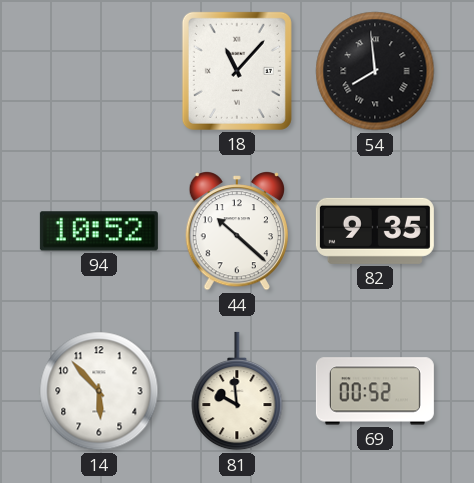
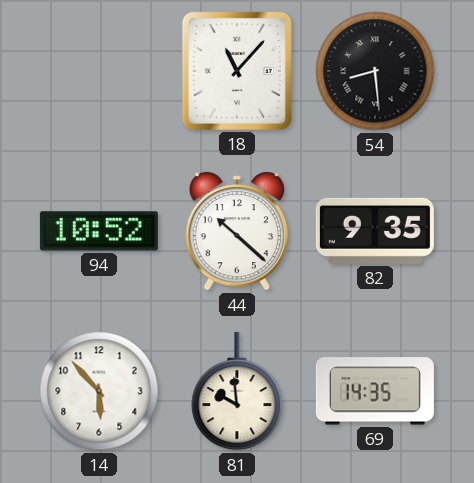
54: 7:59 -> 8:29
69: 00:52 -> 14:35
